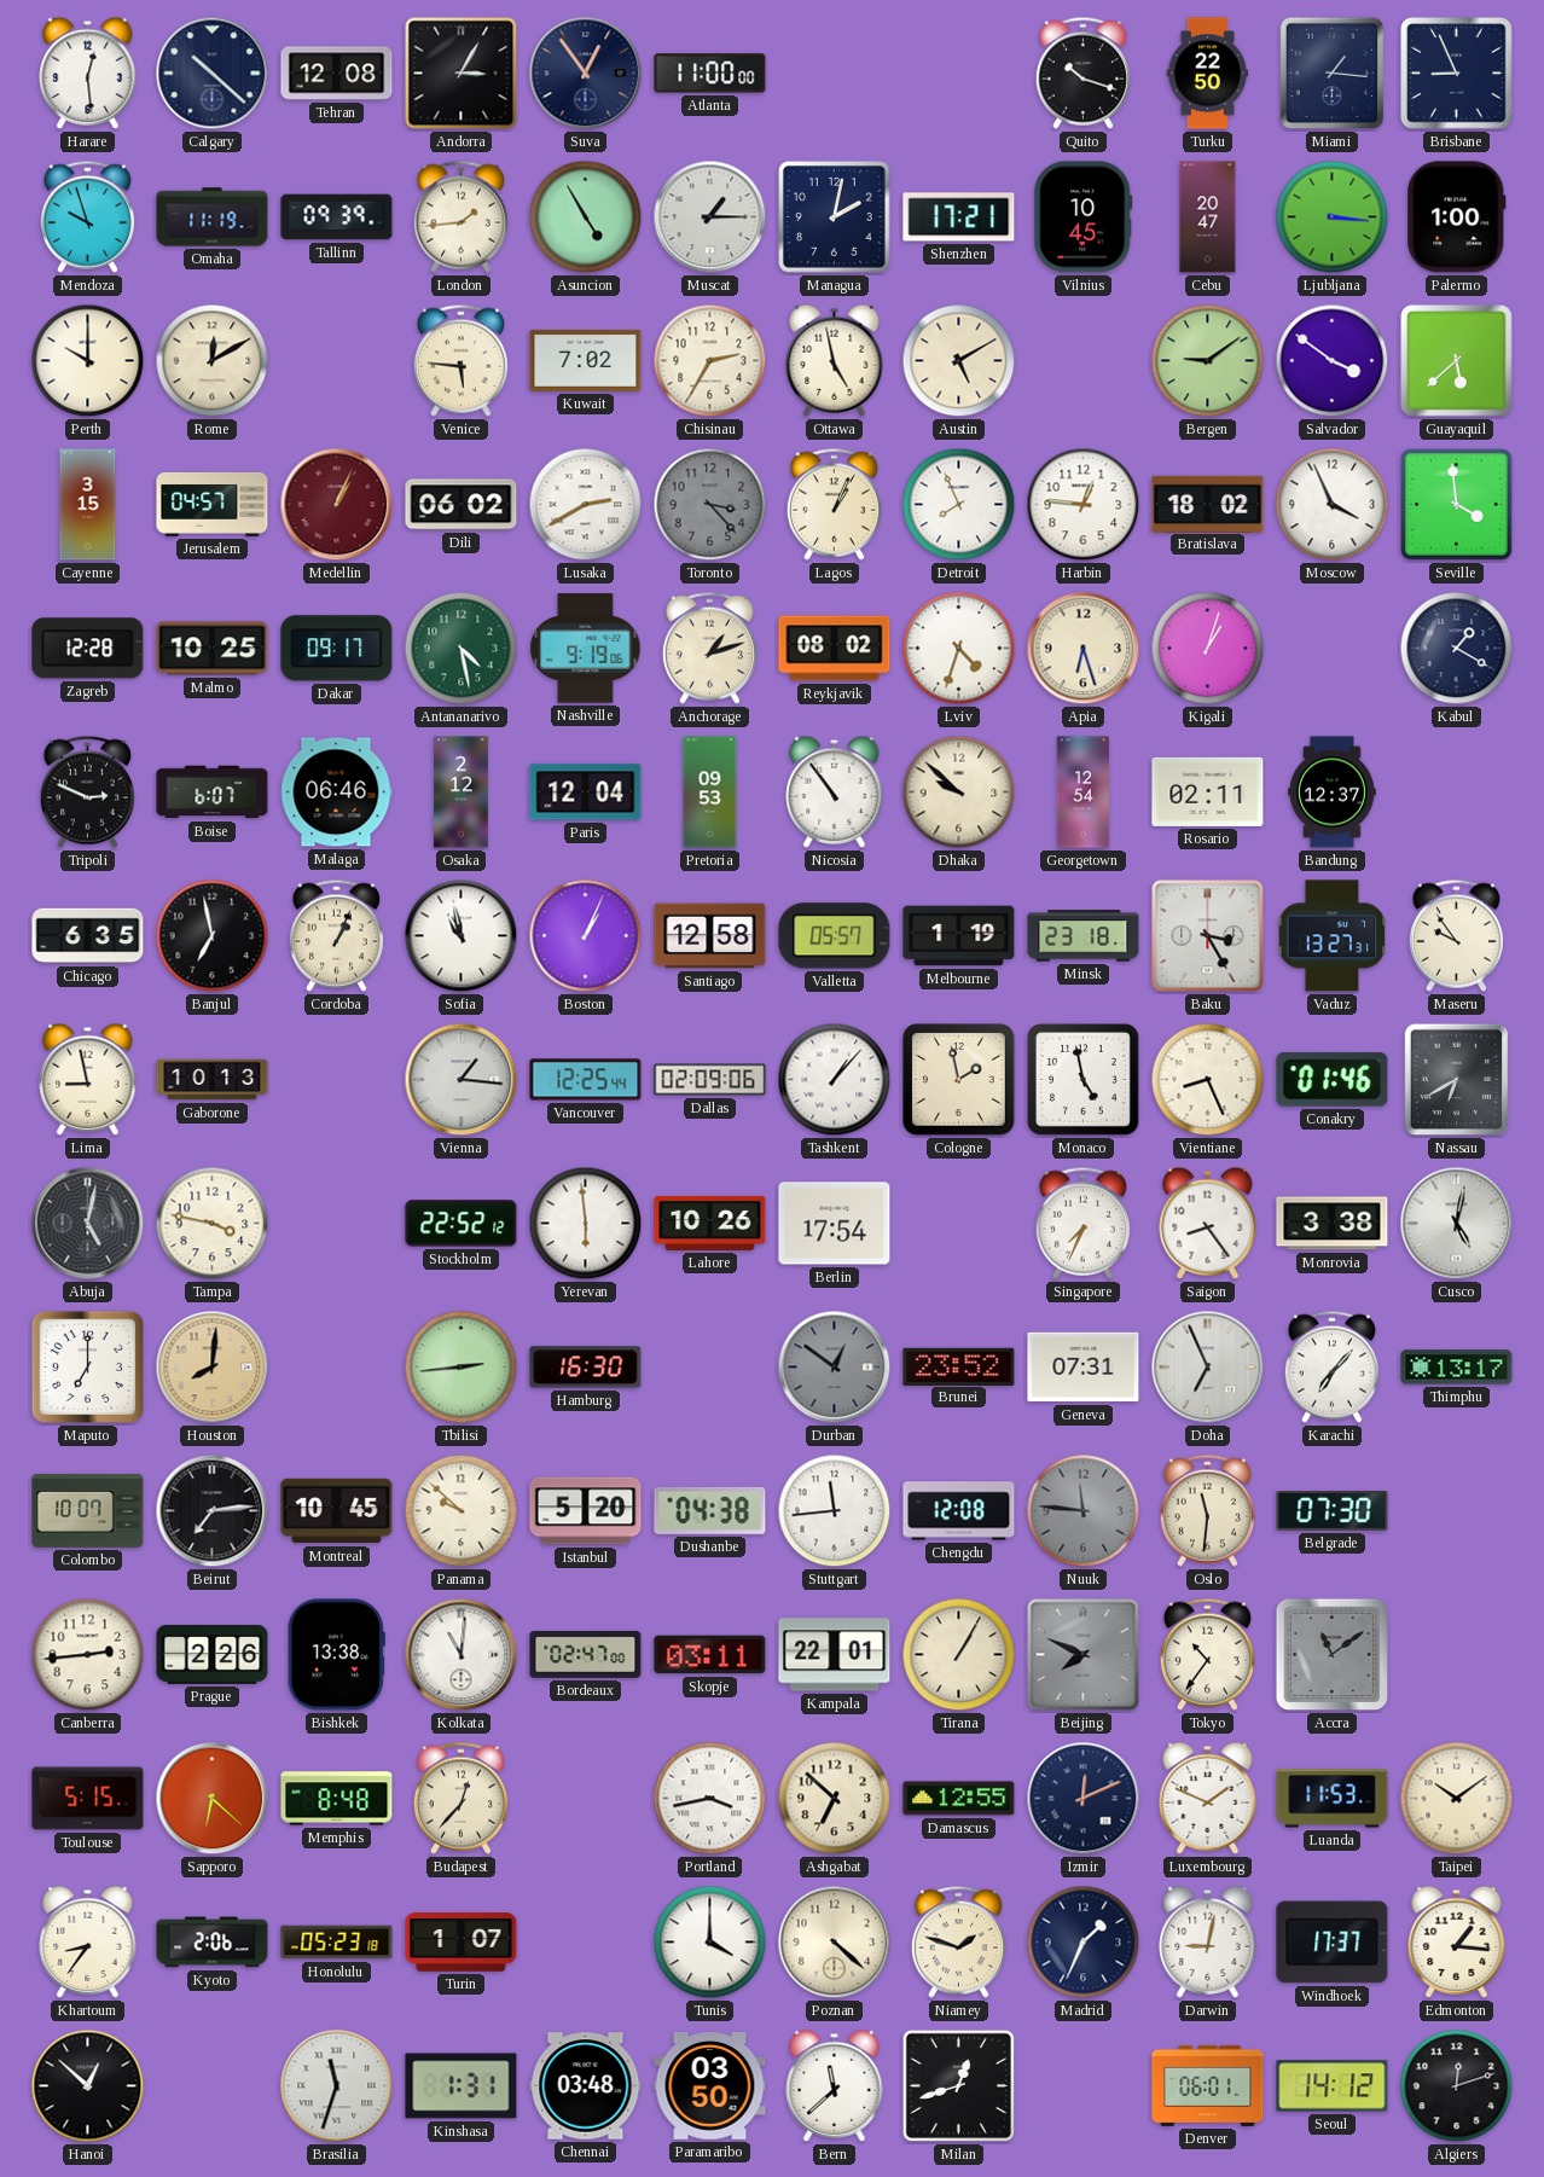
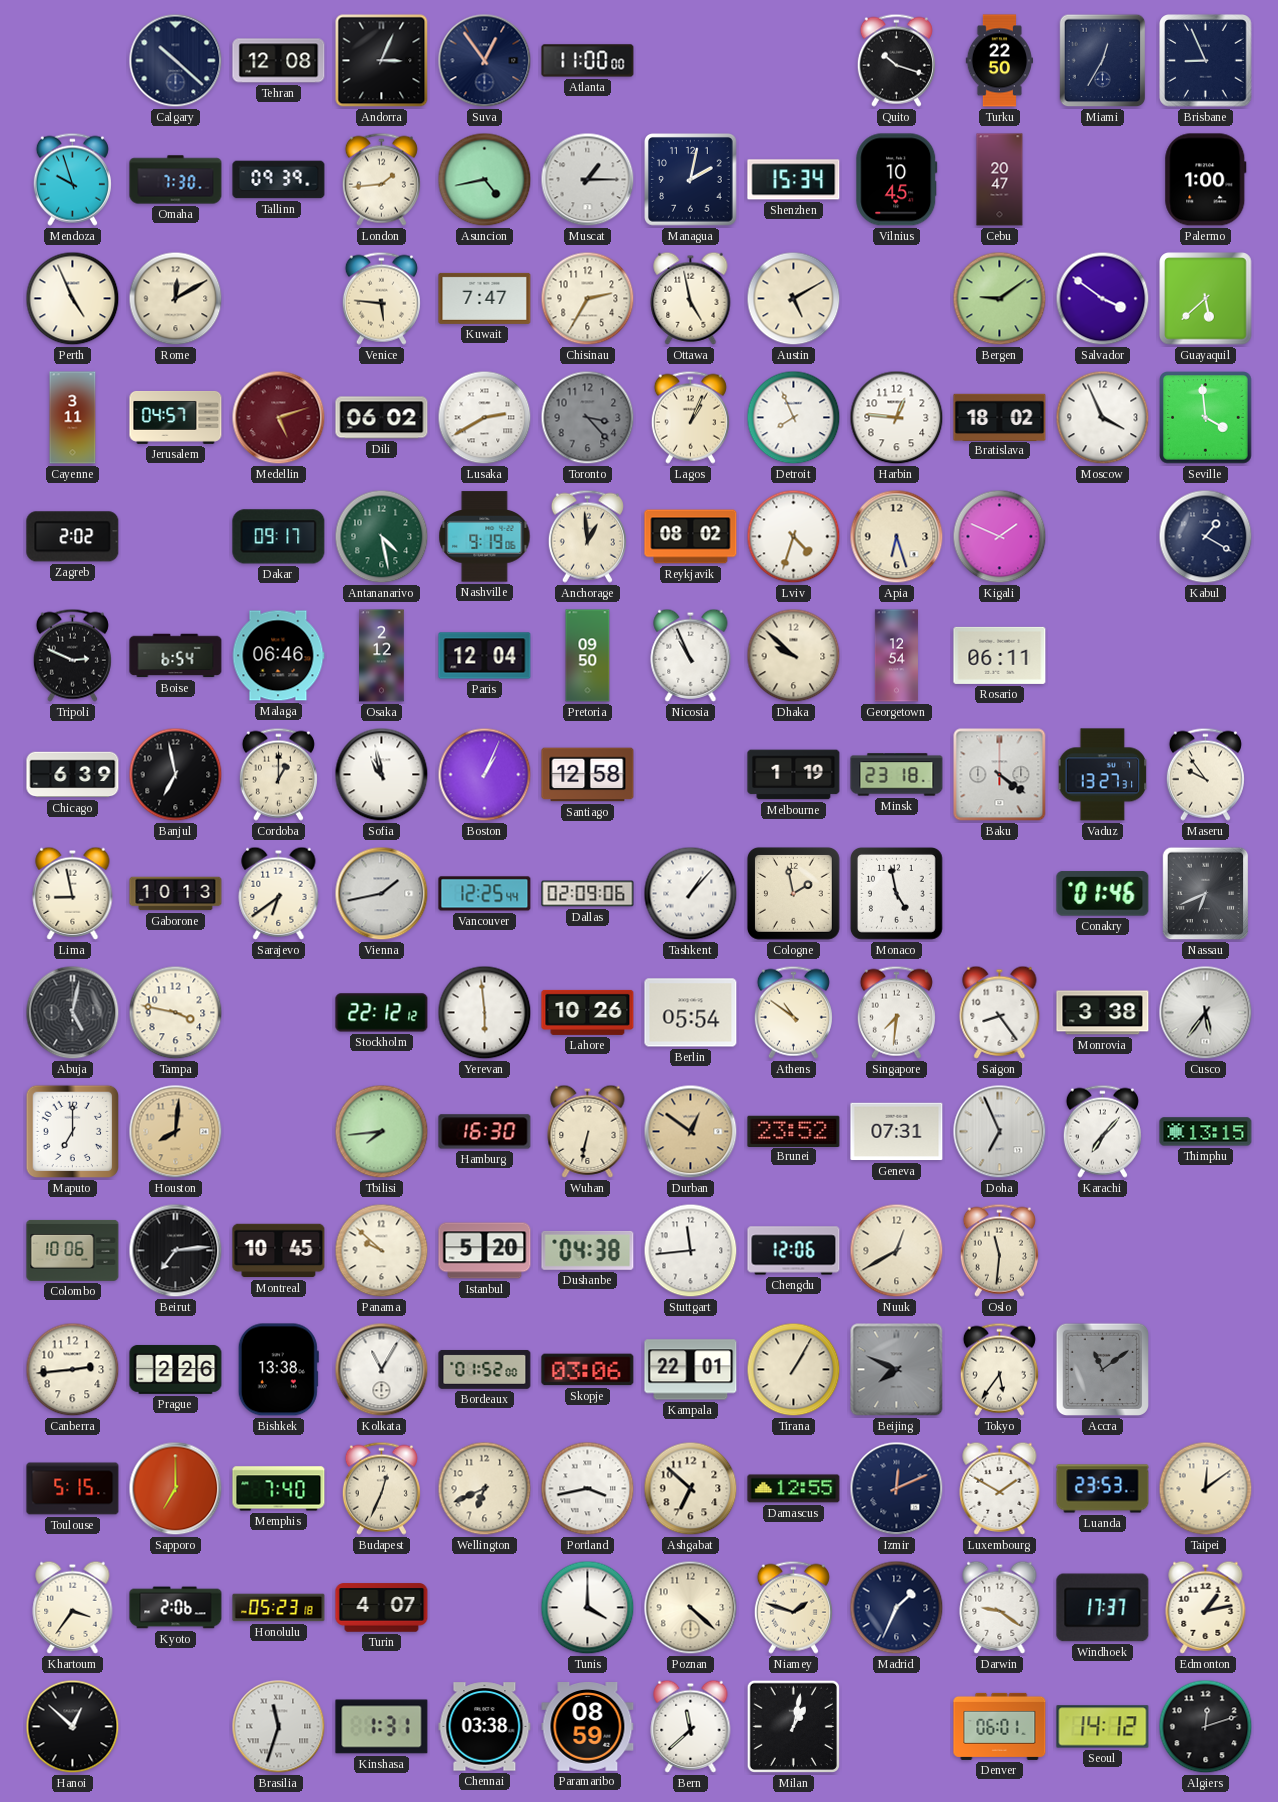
Harare: 12:29 -> none
Andorra: 3:05 -> 3:04
Miami: 1:16 -> 12:35
Omaha: 11:19 -> 7:30
Asuncion: 4:55 -> 4:43
Shenzhen: 17:21 -> 15:34
Ljubljana: 3:16 -> none
Perth: 10:00 -> 4:56
Kuwait: 7:02 -> 7:47
Cayenne: 3:15 -> 3:11
Medellin: 1:04 -> 5:12
Zagreb: 12:28 -> 2:02
Malmo: 10:25 -> none
Anchorage: 1:12 -> 12:59
Kigali: 1:03 -> 1:49
Boise: 6:07 -> 6:54
Pretoria: 09:53 -> 09:50
Nicosia: 10:54 -> 10:56
Rosario: 02:11 -> 06:11
Bandung: 12:37 -> none
Chicago: 6:35 -> 6:39
Cordoba: 1:04 -> 1:00
Valletta: 05:57 -> none
Baku: 3:25 -> 4:21
Sarajevo: none -> 6:39
Vienna: 1:16 -> 1:43
Vientiane: 8:26 -> none
Nassau: 6:40 -> 6:41
Stockholm: 22:52 -> 22:12
Berlin: 17:54 -> 05:54
Athens: none -> 10:51
Singapore: 7:34 -> 7:31
Cusco: 5:02 -> 5:36
Tbilisi: 2:44 -> 7:44
Wuhan: none -> 6:32
Durban dial: grey -> champagne
Thimphu: 13:17 -> 13:15
Colombo: 10:07 -> 10:06
Chengdu: 12:08 -> 12:06
Nuuk: 11:46 -> 12:40
Nuuk dial: grey -> cream
Belgrade: 07:30 -> none
Kolkata: 11:01 -> 11:05
Bordeaux: 02:47 -> 01:52
Skopje: 03:11 -> 03:06
Tokyo: 10:36 -> 5:36
Sapporo: 6:22 -> 7:00
Memphis: 8:48 -> 7:40
Budapest: 12:37 -> 12:34
Wellington: none -> 6:41
Luxembourg: 1:49 -> 1:50
Luanda: 11:53 -> 23:53
Taipei: 10:09 -> 12:09
Khartoum: 8:36 -> 3:36
Turin: 1:07 -> 4:07
Darwin: 9:02 -> 9:21
Edmonton: 1:16 -> 1:13
Chennai: 03:48 -> 03:38
Paramaribo: 03:50 -> 08:59
Milan: 12:42 -> 1:02
